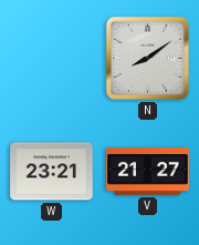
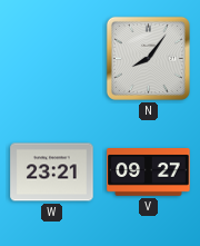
N: 8:09 -> 8:06
V: 21:27 -> 09:27
